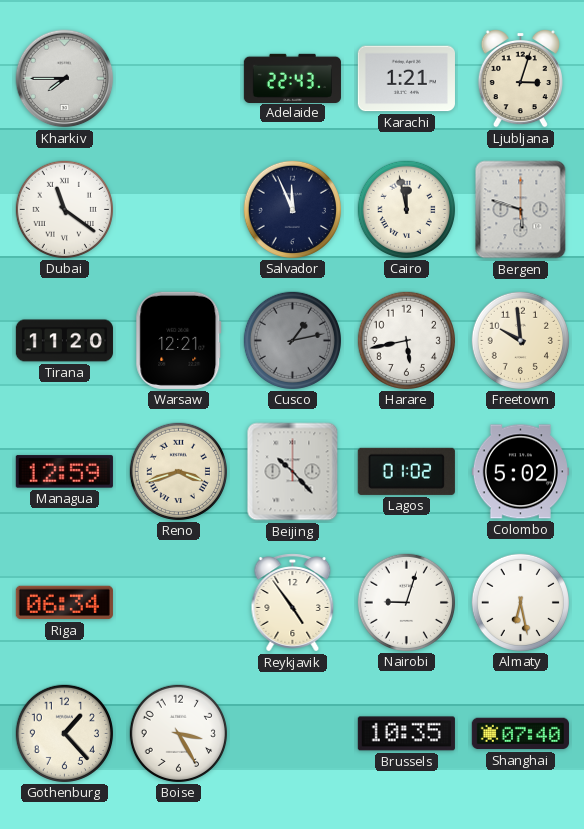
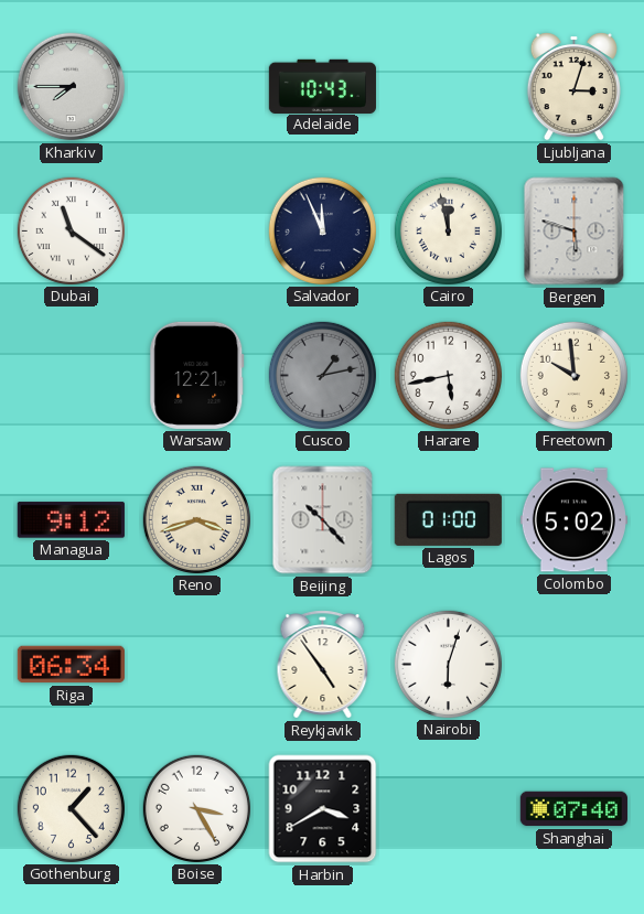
Adelaide: 22:43 -> 10:43
Karachi: 1:21 -> none
Tirana: 11:20 -> none
Managua: 12:59 -> 9:12
Lagos: 01:02 -> 01:00
Nairobi: 9:03 -> 6:03
Almaty: 6:28 -> none
Harbin: none -> 3:40
Brussels: 10:35 -> none
